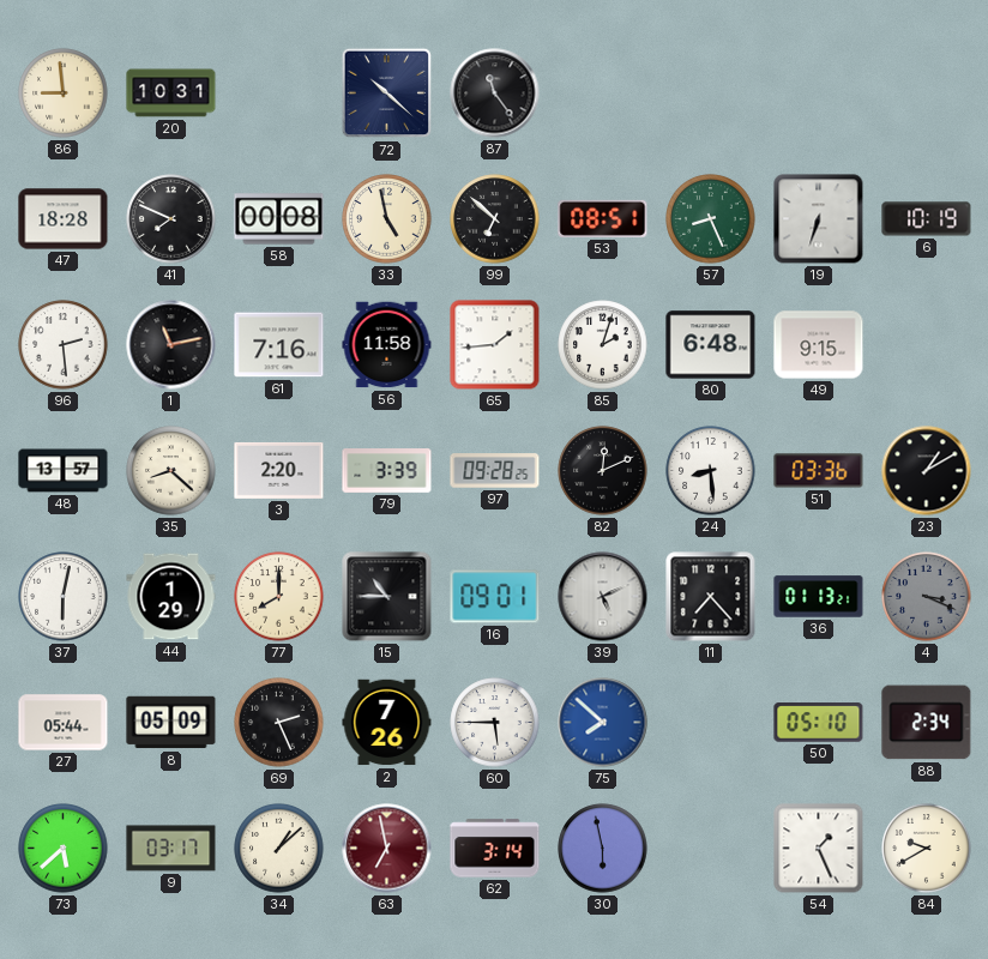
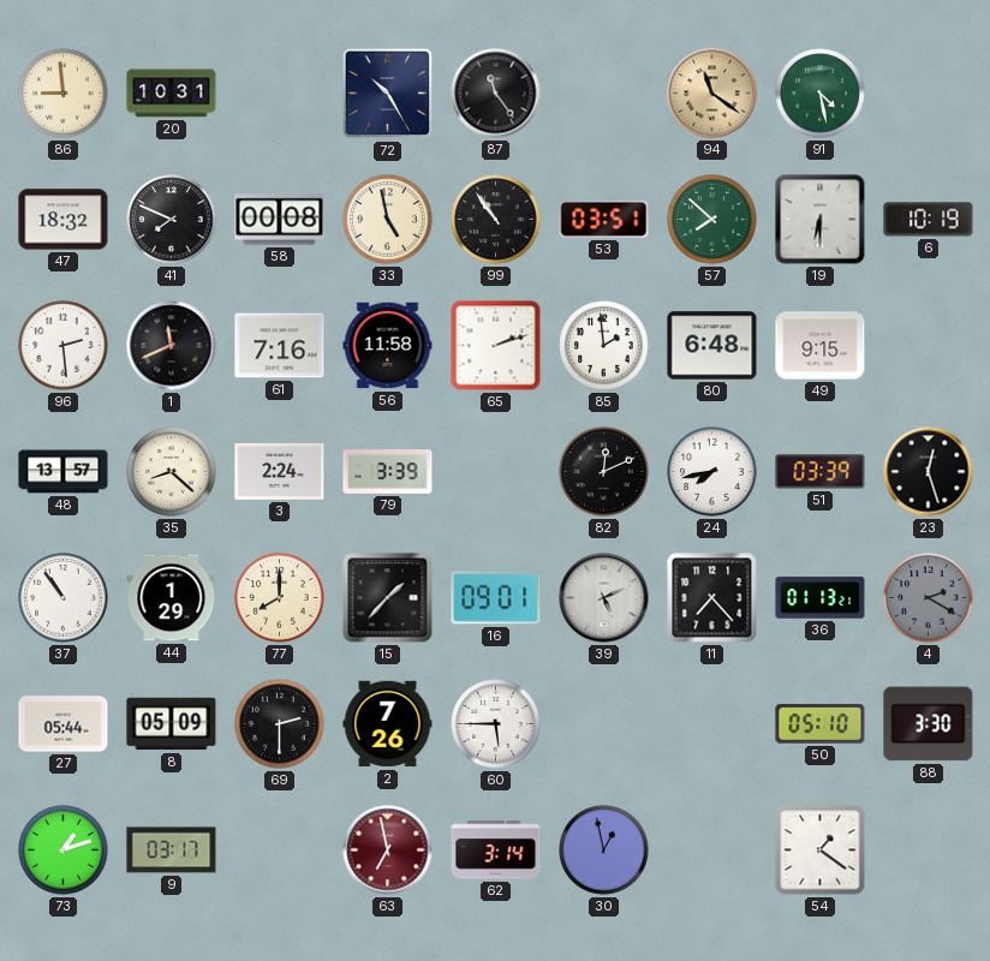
72: 10:22 -> 10:25
94: none -> 11:21
91: none -> 4:28
47: 18:28 -> 18:32
99: 6:52 -> 10:54
53: 08:51 -> 03:51
57: 8:26 -> 7:52
19: 6:33 -> 6:30
1: 11:13 -> 11:41
65: 1:44 -> 2:12
85: 2:03 -> 1:59
3: 2:20 -> 2:24
97: 09:28 -> none
24: 8:29 -> 7:43
51: 03:36 -> 03:39
23: 1:10 -> 12:27
37: 6:02 -> 10:54
15: 10:45 -> 1:37
4: 3:19 -> 2:20
69: 2:26 -> 2:30
75: 7:52 -> none
88: 2:34 -> 3:30
73: 5:38 -> 1:12
34: 1:08 -> none
30: 5:58 -> 12:58
54: 1:26 -> 1:21
84: 9:40 -> none
